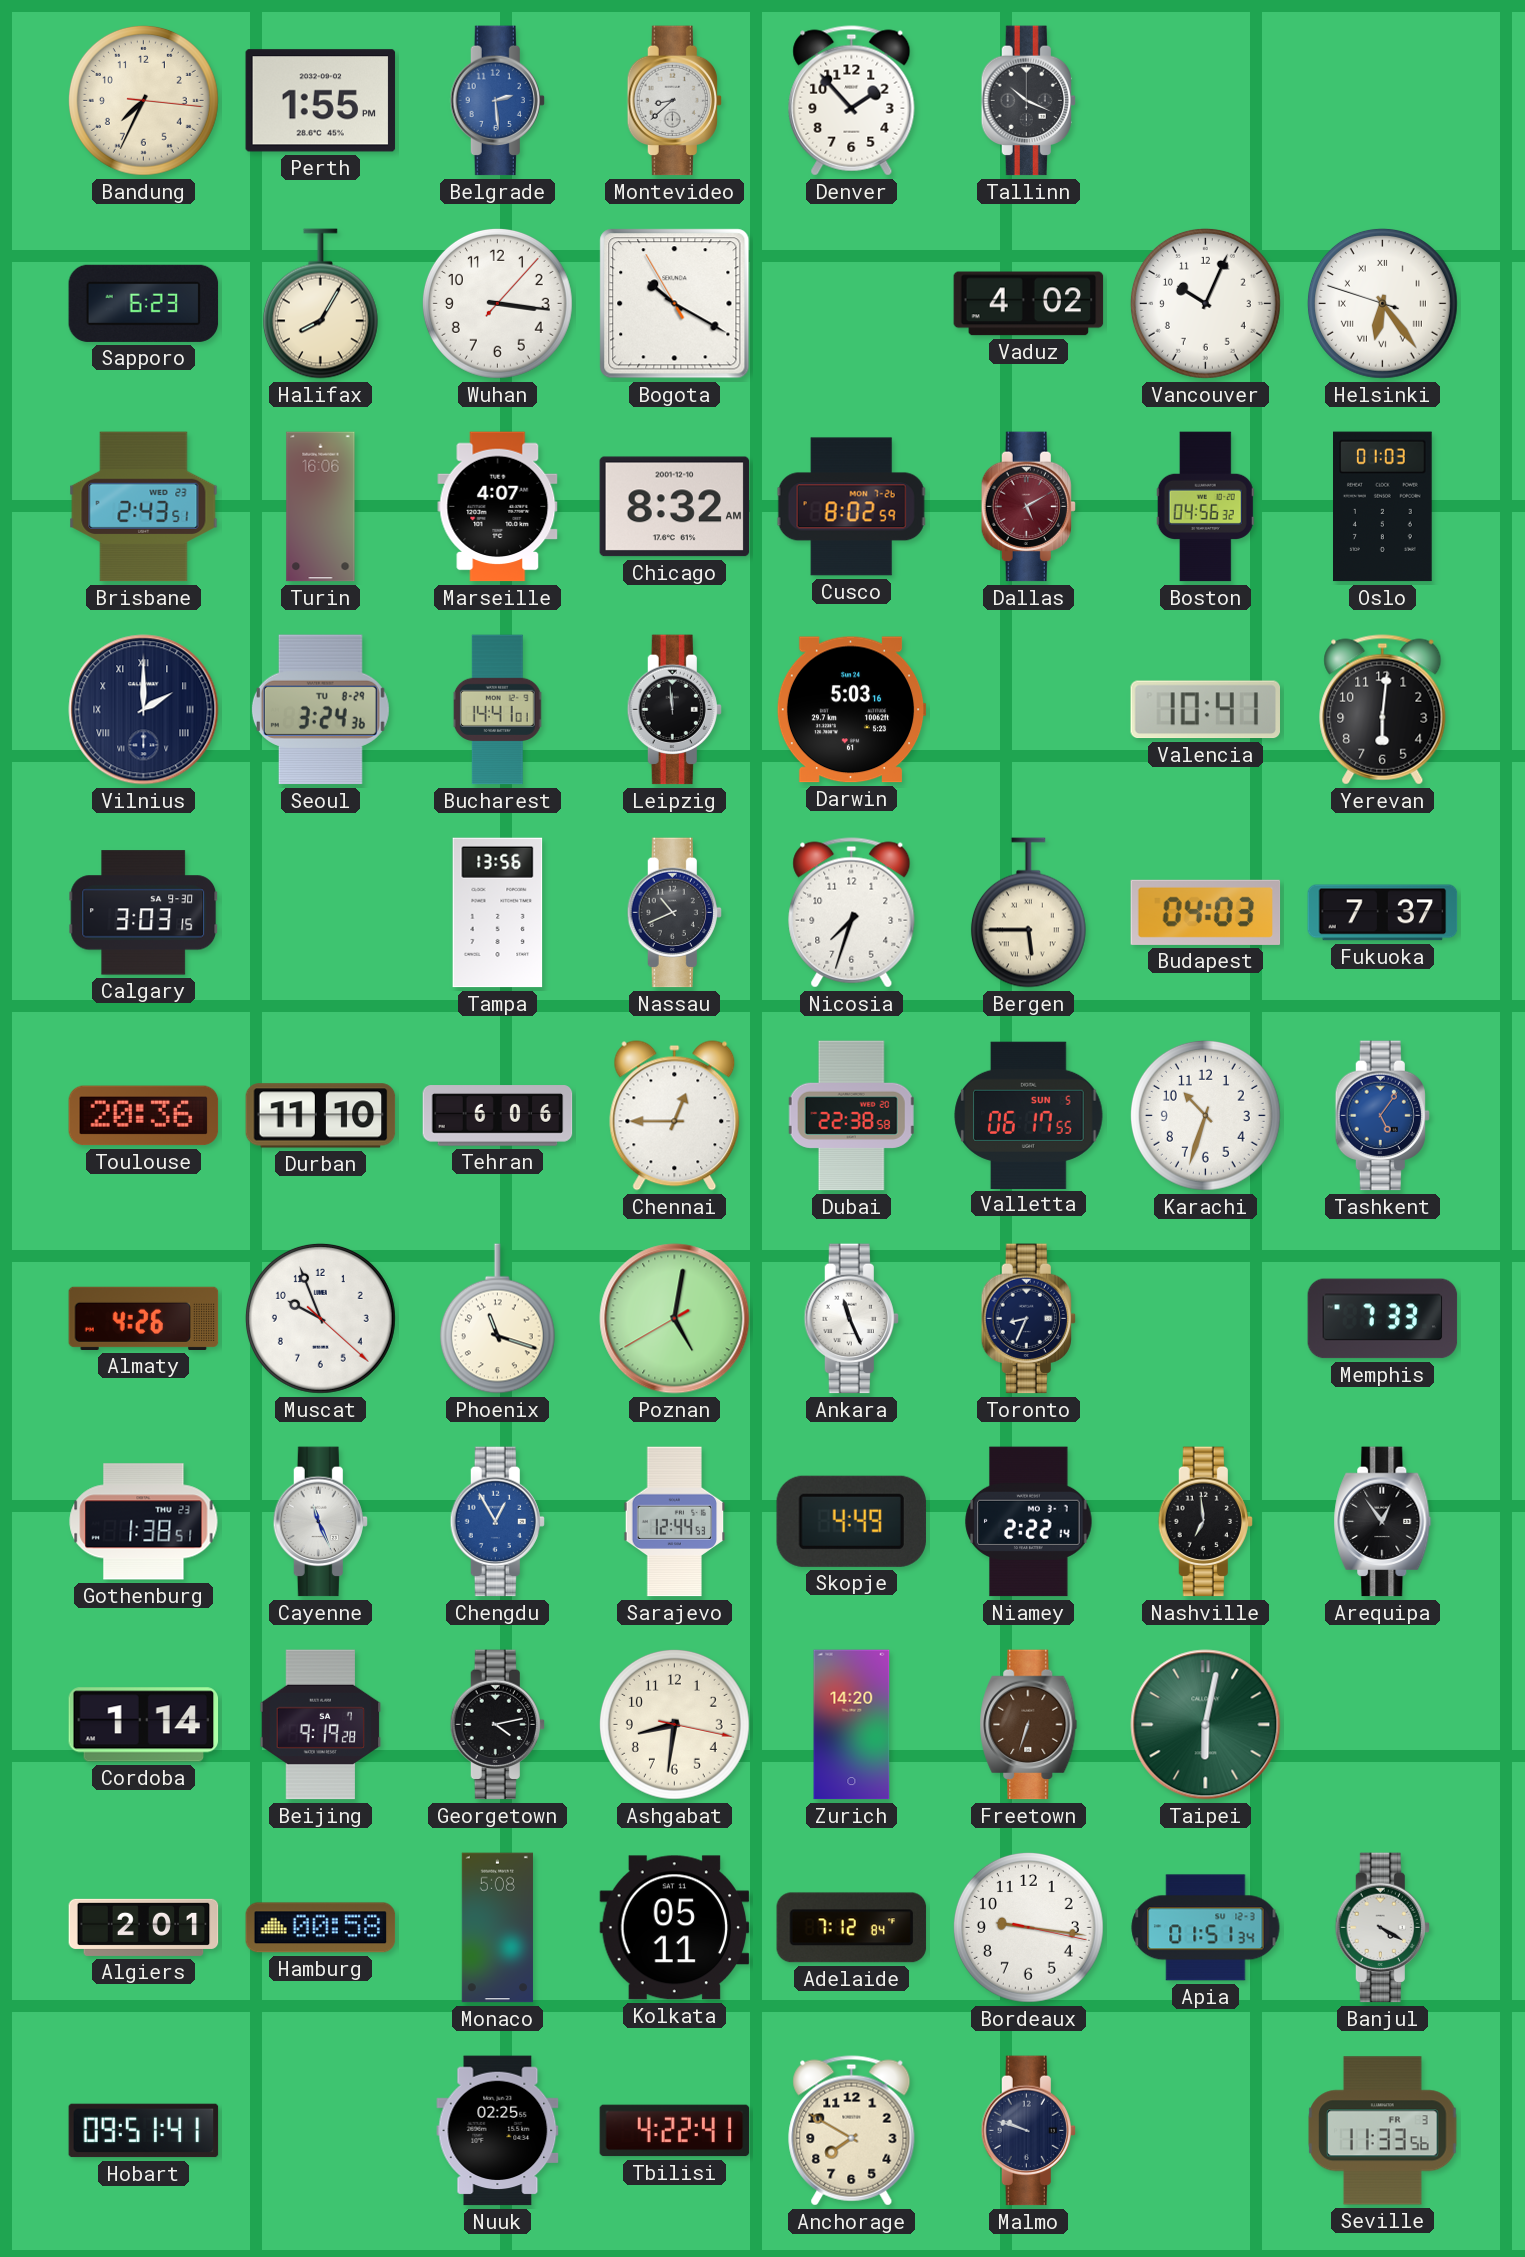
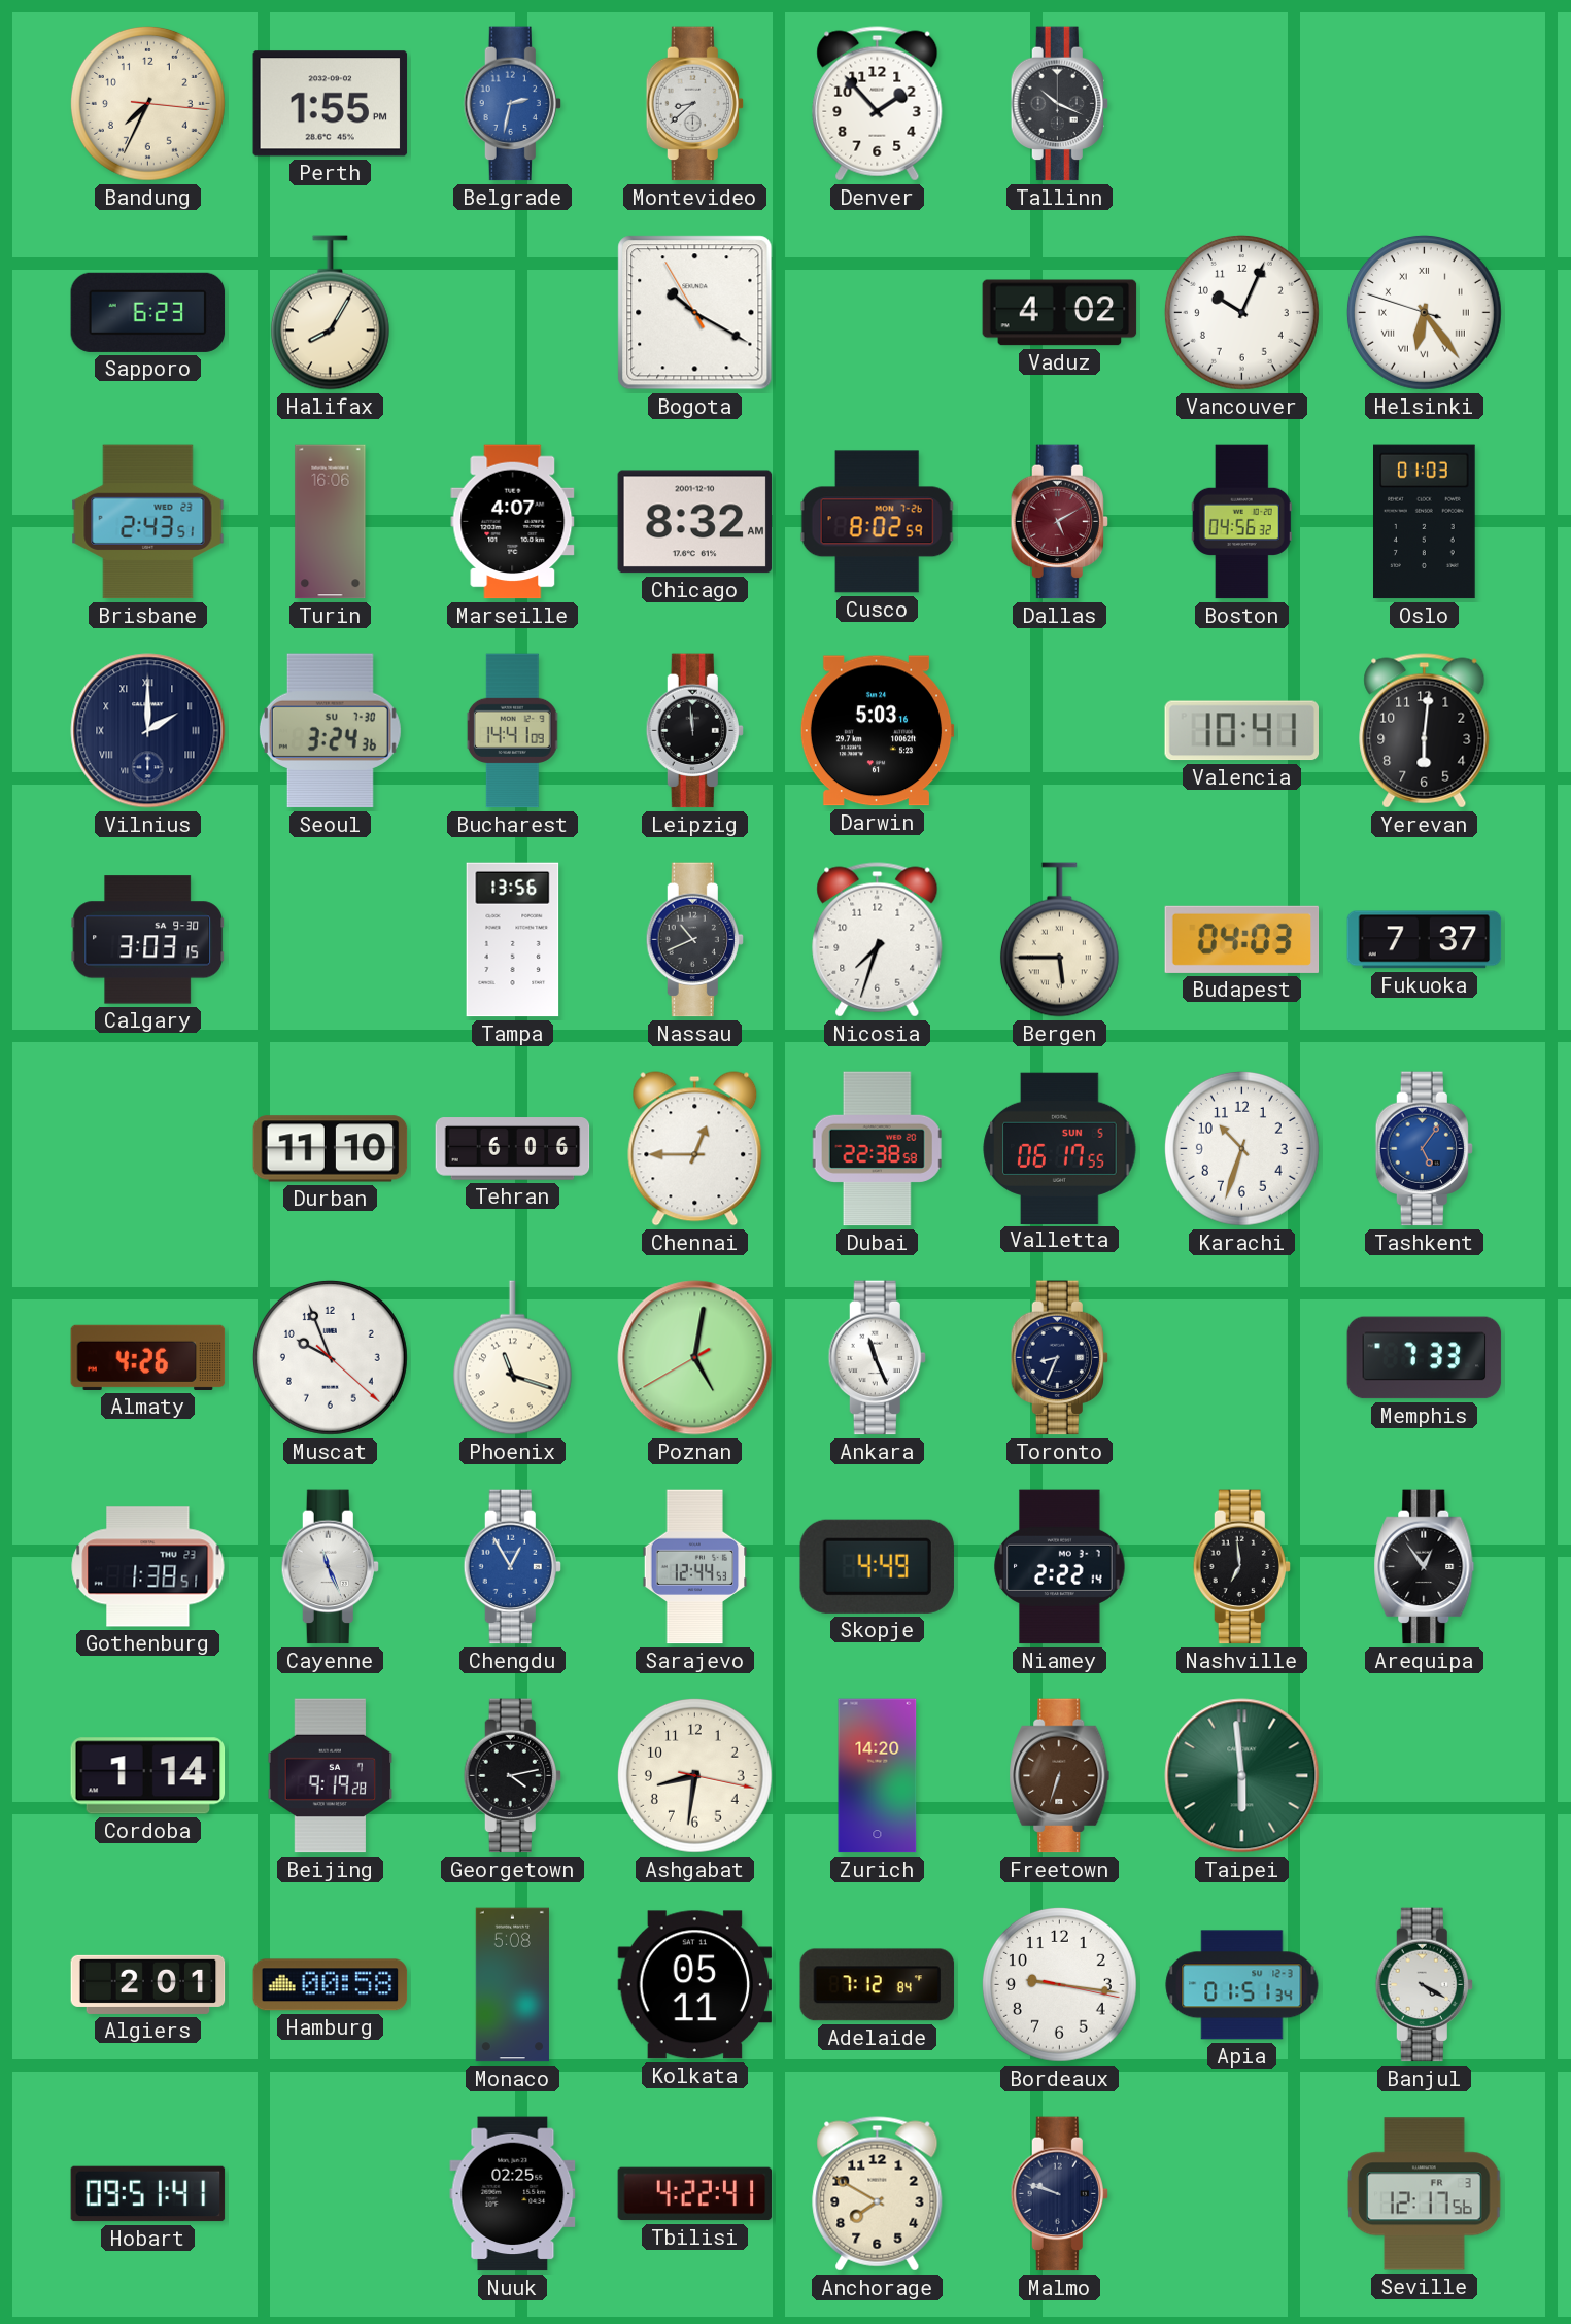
Belgrade: 2:29 -> 2:32
Wuhan: 3:16 -> none
Seoul date: TU 8-29 -> SU 7-30
Bucharest: 14:41:01 -> 14:41:09
Toulouse: 20:36 -> none
Taipei: 6:02 -> 5:59
Seville: 11:33 -> 12:17
